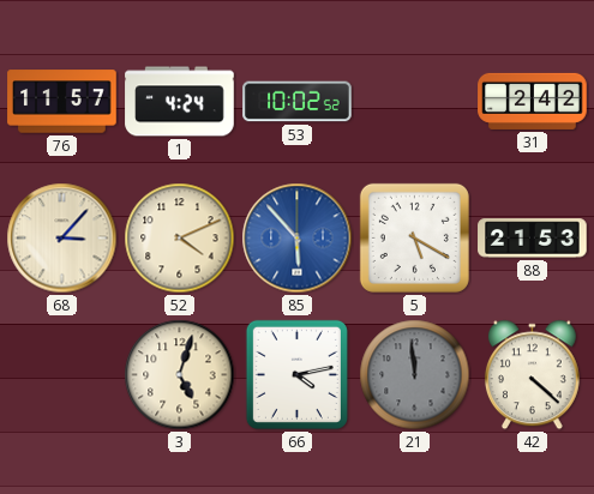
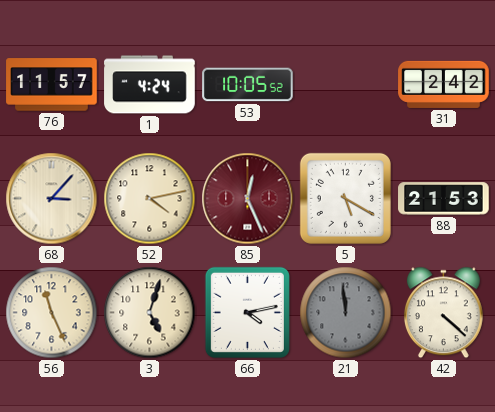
53: 10:02 -> 10:05
52: 4:11 -> 4:13
85: 5:53 -> 12:26
85 dial: blue -> burgundy
56: none -> 11:26
